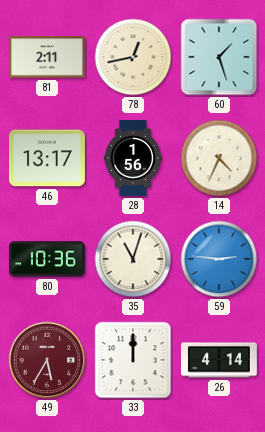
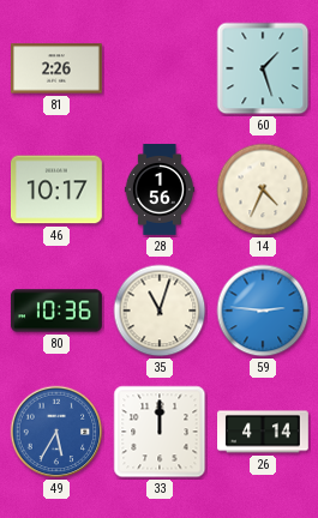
81: 2:11 -> 2:26
78: 12:43 -> none
46: 13:17 -> 10:17
49 dial: burgundy -> blue
